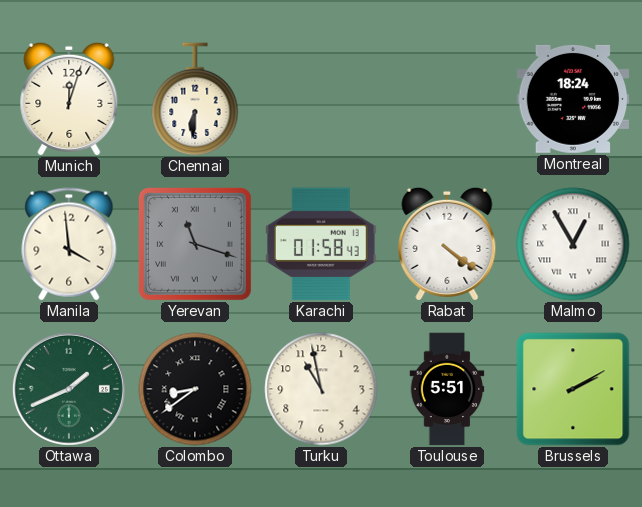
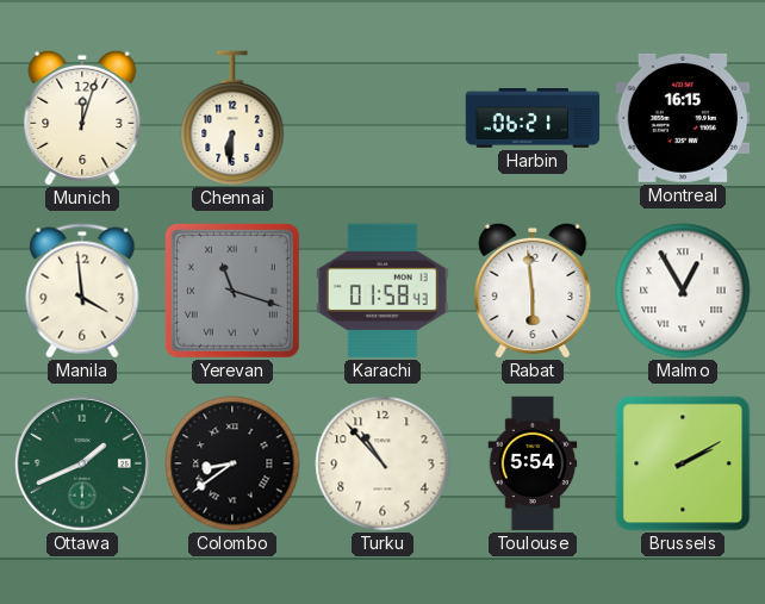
Harbin: none -> 06:21
Montreal: 18:24 -> 16:15
Rabat: 4:21 -> 5:59
Turku: 10:58 -> 10:53
Toulouse: 5:51 -> 5:54
